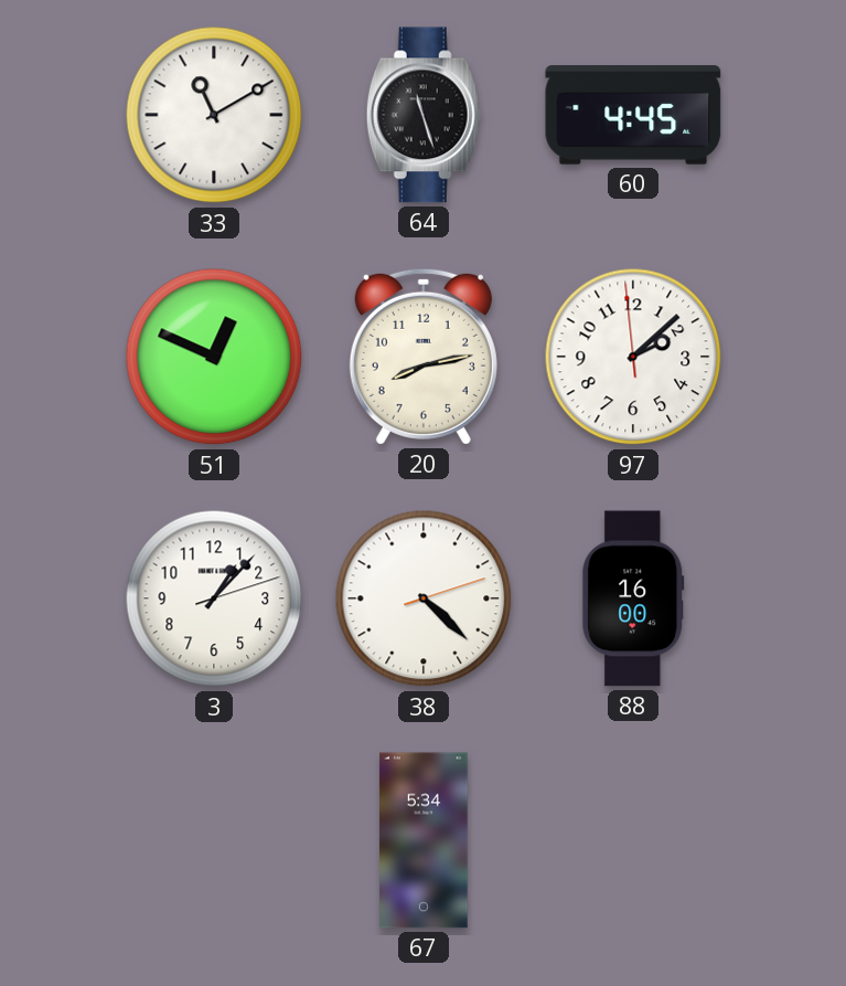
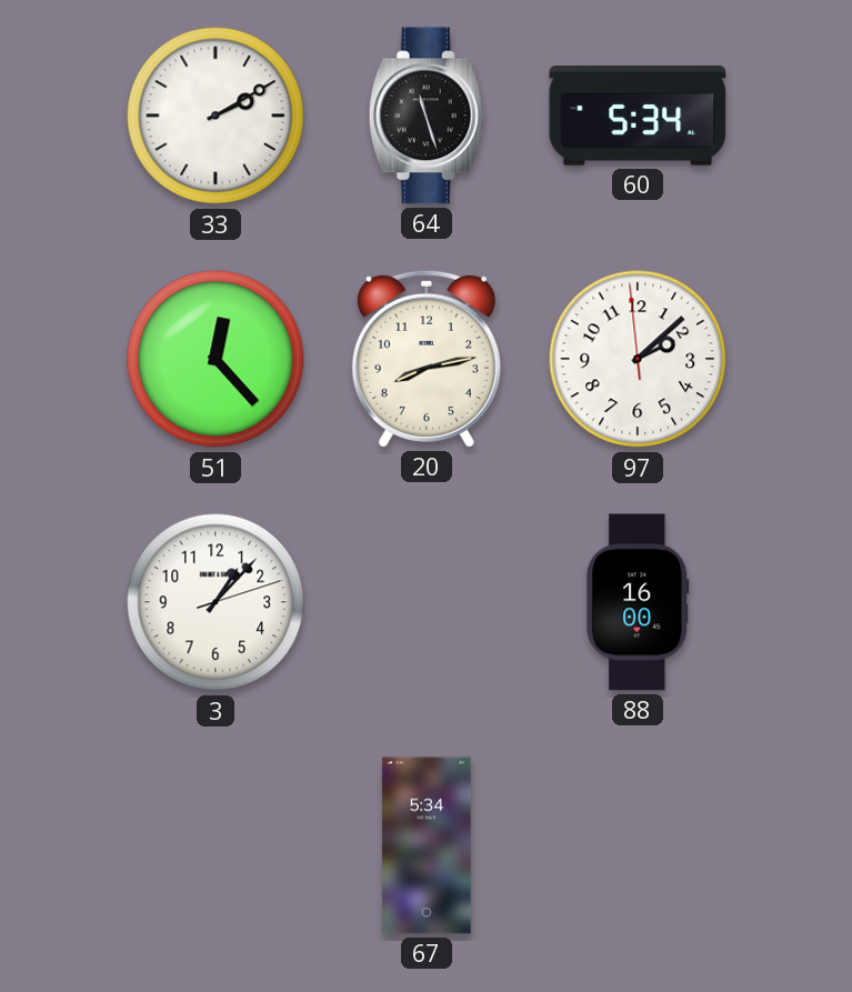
33: 11:10 -> 2:10
60: 4:45 -> 5:34
51: 12:49 -> 12:23
38: 4:22 -> none
